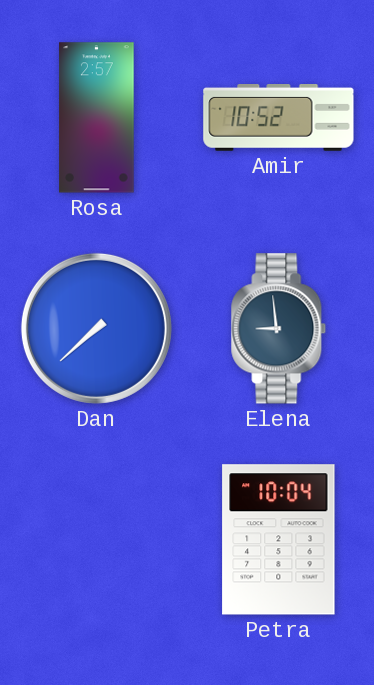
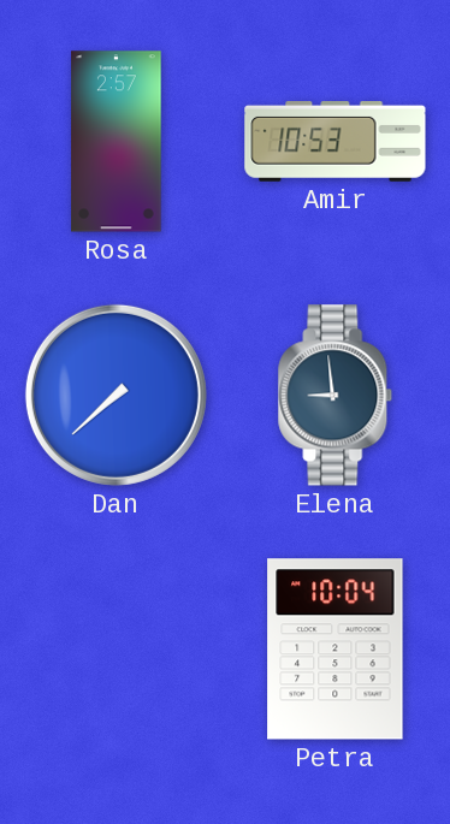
Amir: 10:52 -> 10:53
